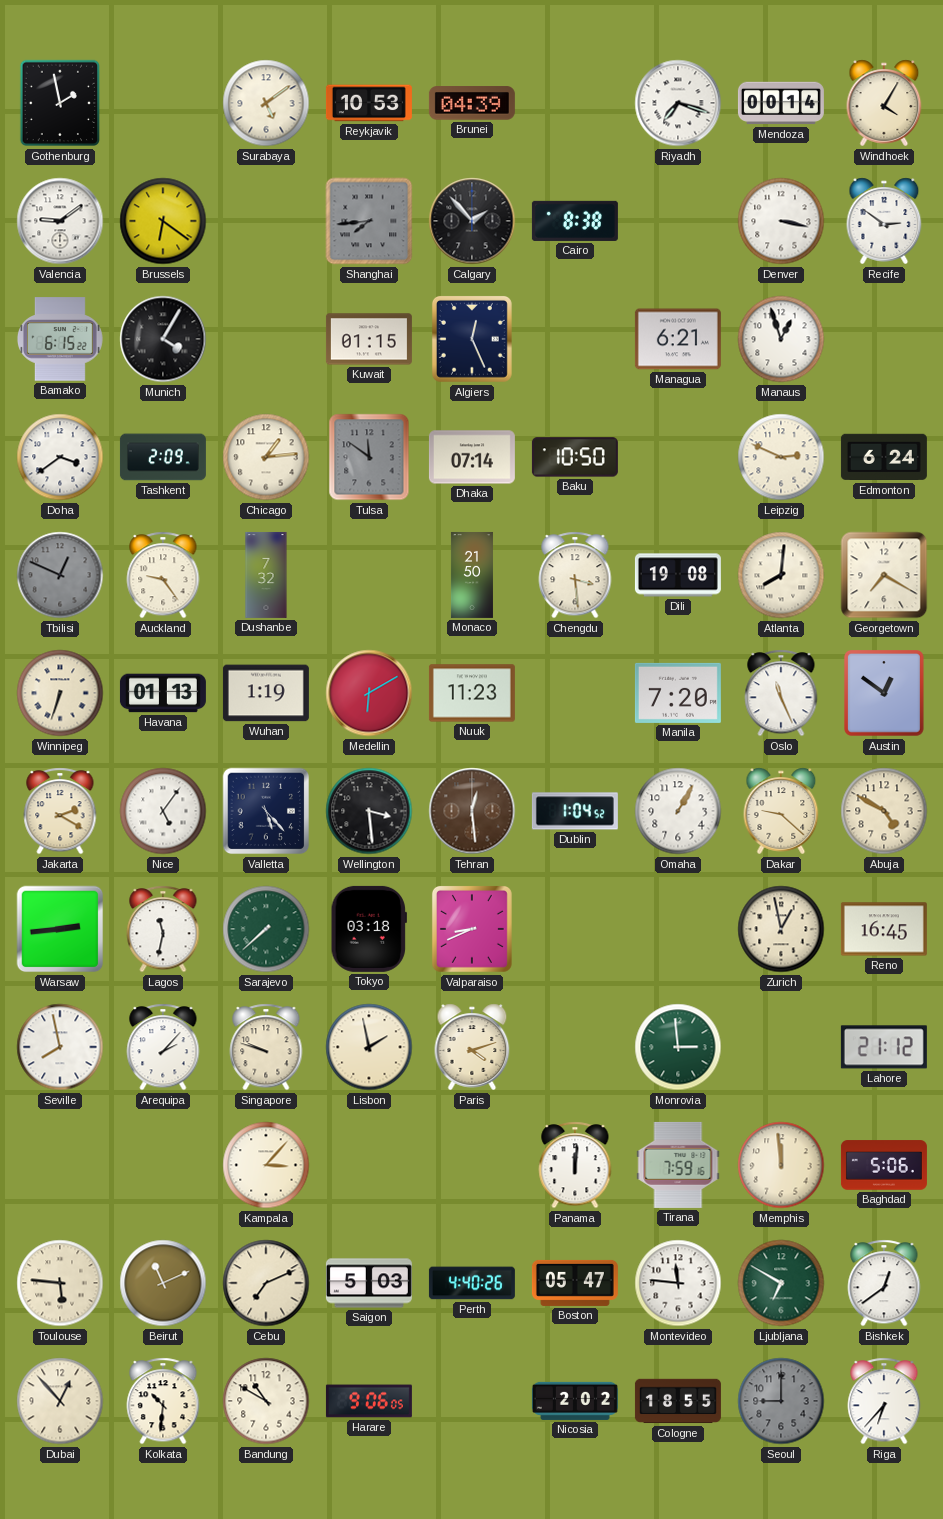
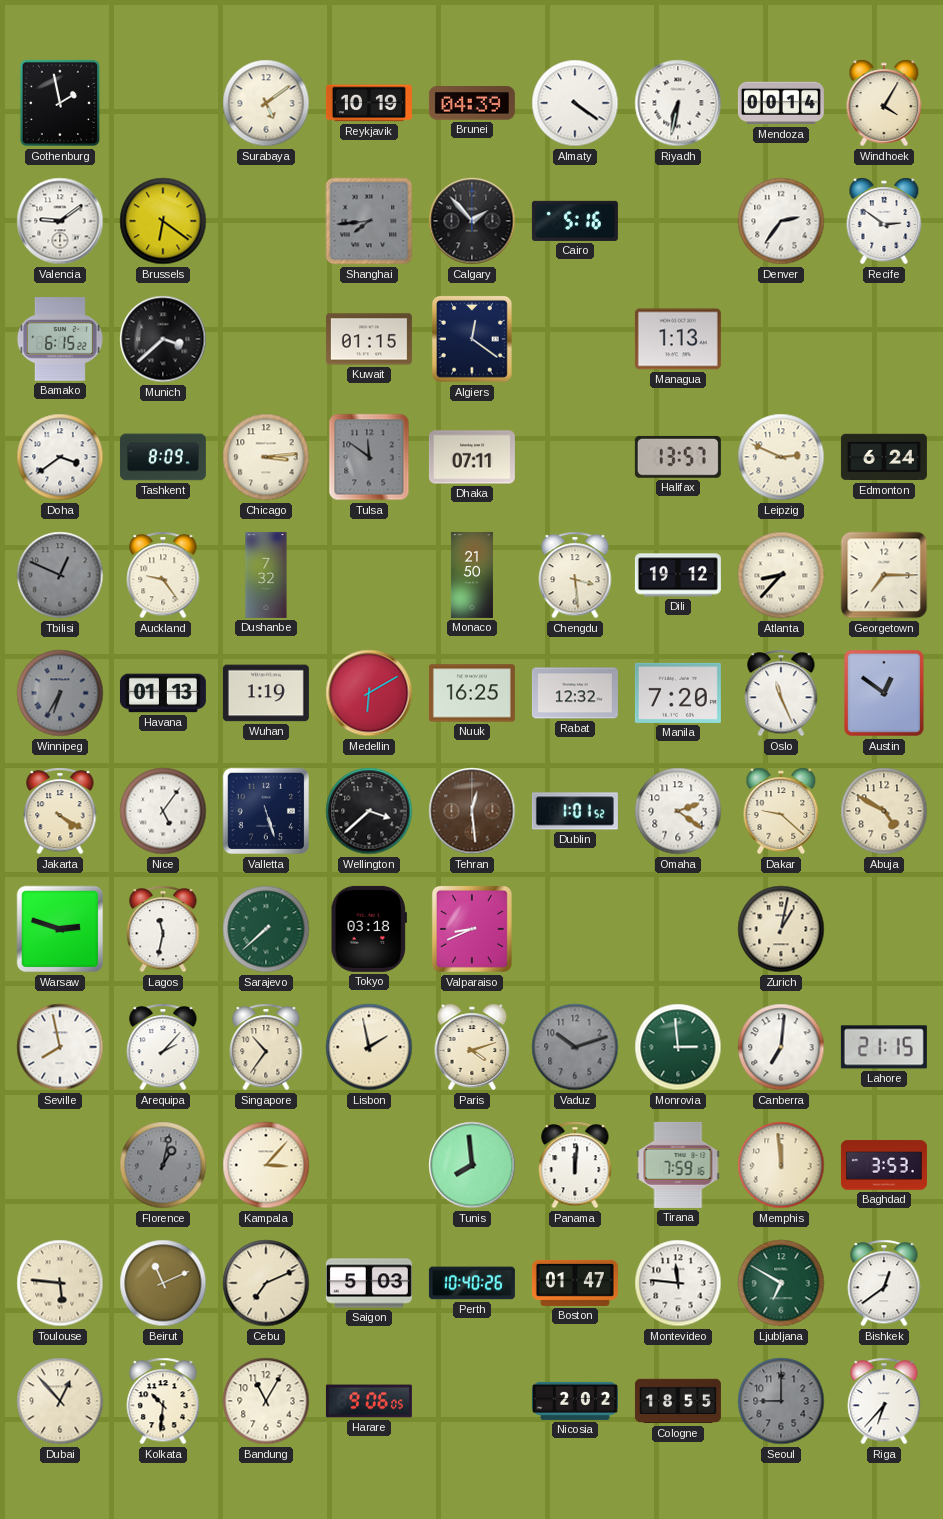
Reykjavik: 10:53 -> 10:19
Almaty: none -> 4:21
Riyadh: 7:18 -> 6:32
Cairo: 8:38 -> 5:16
Denver: 3:17 -> 2:36
Munich: 4:05 -> 3:38
Algiers: 12:26 -> 12:21
Managua: 6:21 -> 1:13
Manaus: 12:57 -> none
Tashkent: 2:09 -> 8:09
Chicago: 1:14 -> 3:14
Dhaka: 07:14 -> 07:11
Baku: 10:50 -> none
Halifax: none -> 13:57
Dili: 19:08 -> 19:12
Atlanta: 8:01 -> 8:37
Georgetown: 7:20 -> 7:15
Winnipeg: 6:33 -> 6:35
Winnipeg dial: cream -> grey
Nuuk: 11:23 -> 16:25
Rabat: none -> 12:32
Jakarta: 2:20 -> 4:20
Valletta: 5:23 -> 5:27
Wellington: 3:29 -> 3:38
Dublin: 1:04 -> 1:01
Omaha: 1:05 -> 2:21
Warsaw: 2:44 -> 2:48
Zurich: 12:58 -> 1:02
Reno: 16:45 -> none
Singapore: 9:48 -> 10:36
Vaduz: none -> 10:12
Canberra: none -> 7:01
Lahore: 21:12 -> 21:15
Florence: none -> 1:02
Tunis: none -> 7:59
Baghdad: 5:06 -> 3:53
Perth: 4:40 -> 10:40
Boston: 05:47 -> 01:47
Bandung: 10:50 -> 11:05
